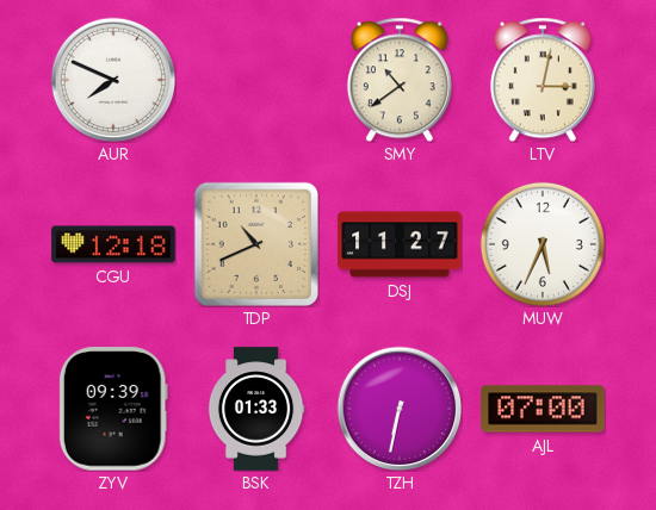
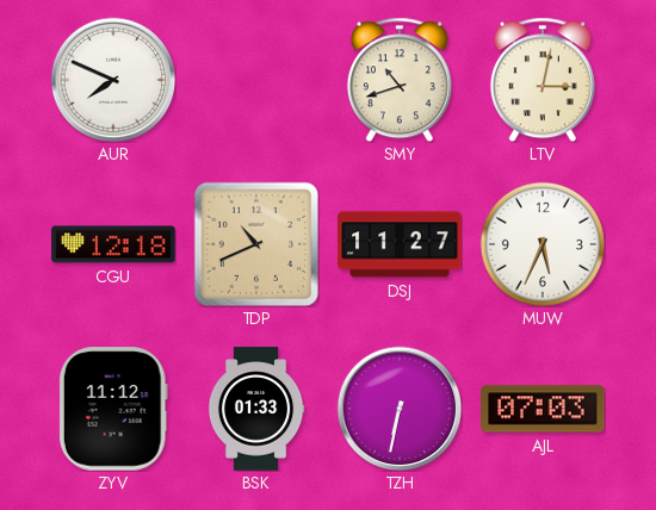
SMY: 10:39 -> 10:42
ZYV: 09:39 -> 11:12
AJL: 07:00 -> 07:03
